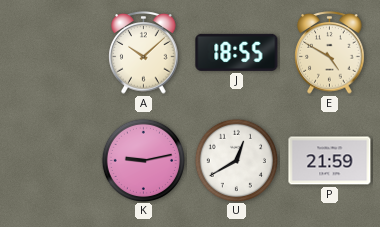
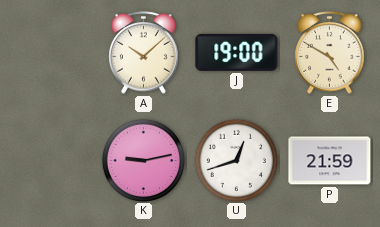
J: 18:55 -> 19:00
U: 12:40 -> 12:42
